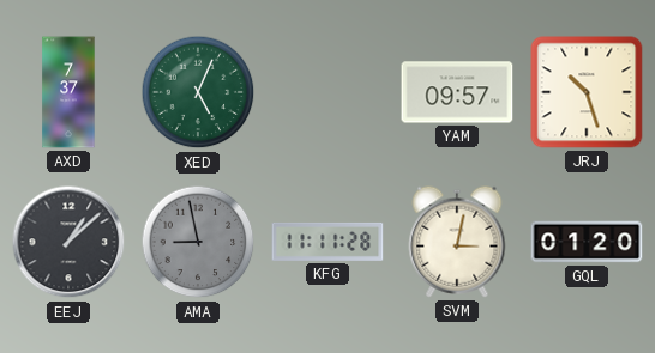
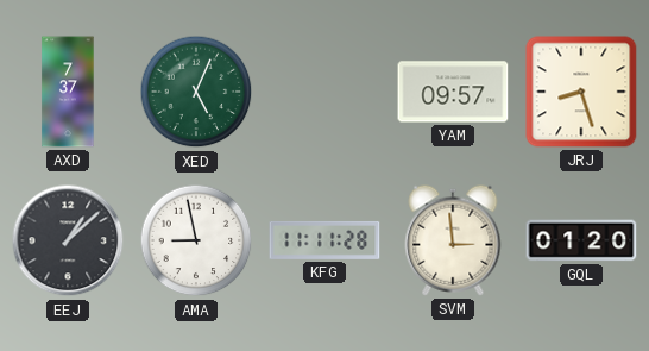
JRJ: 10:27 -> 8:27
AMA dial: grey -> white
SVM: 3:02 -> 2:59
